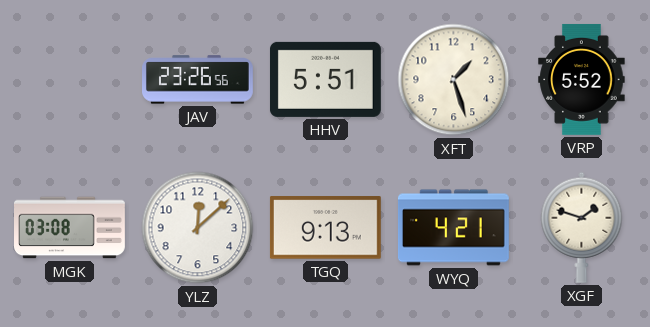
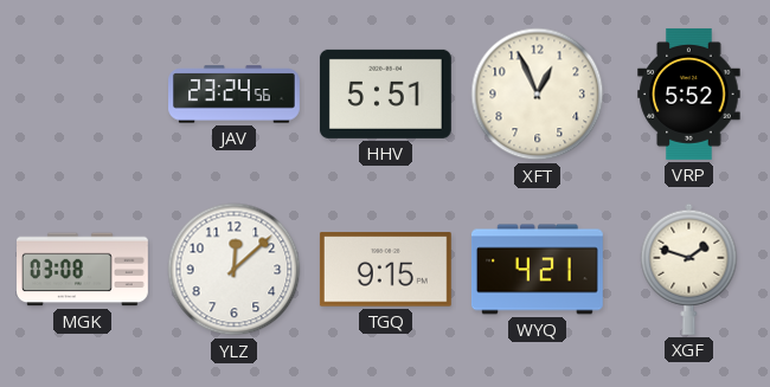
JAV: 23:26 -> 23:24
XFT: 1:27 -> 12:56
TGQ: 9:13 -> 9:15
